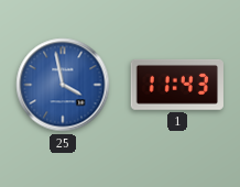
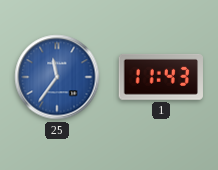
25: 3:58 -> 11:36
